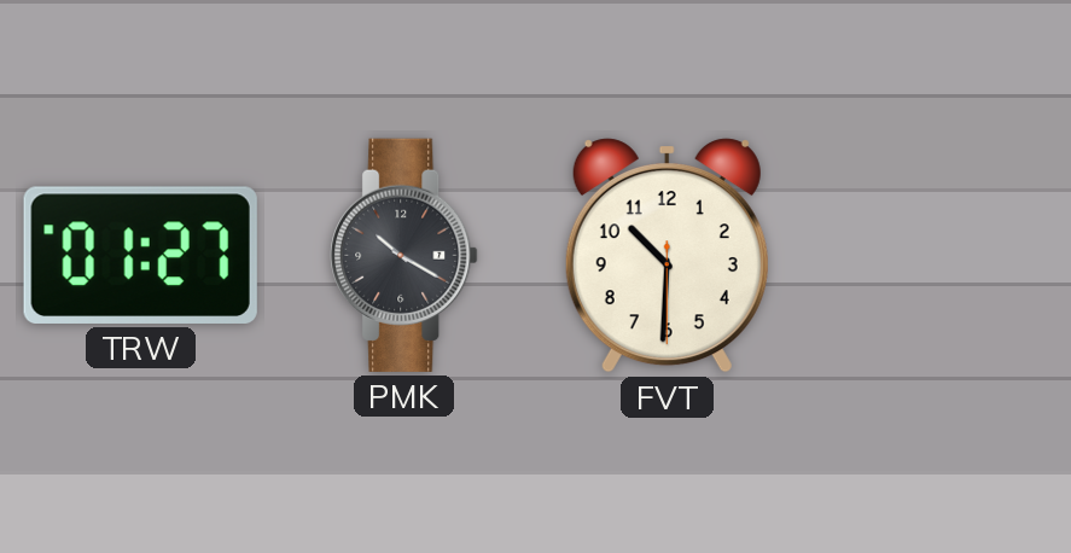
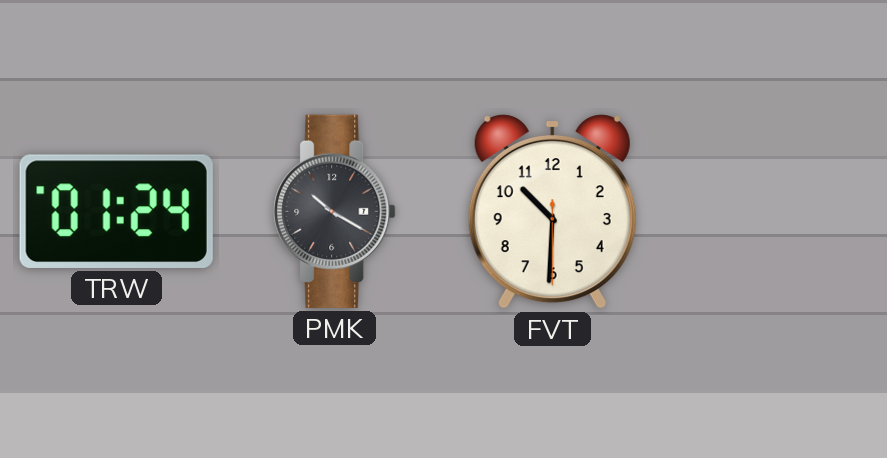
TRW: 01:27 -> 01:24
